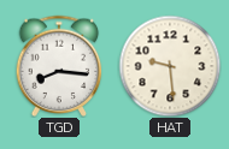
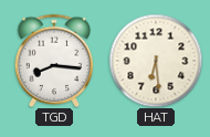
HAT: 9:29 -> 6:29
